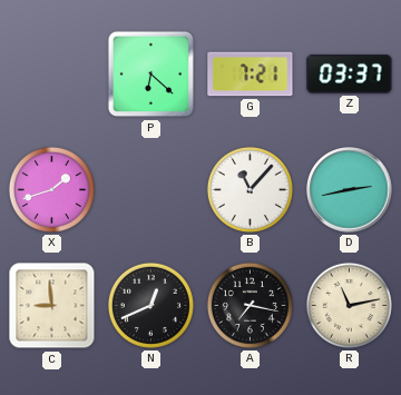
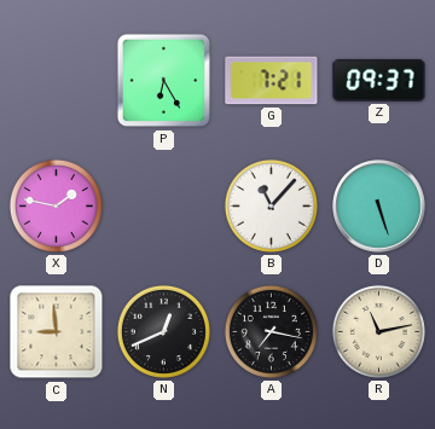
P: 6:22 -> 6:25
Z: 03:37 -> 09:37
X: 1:42 -> 1:47
D: 2:43 -> 5:27
